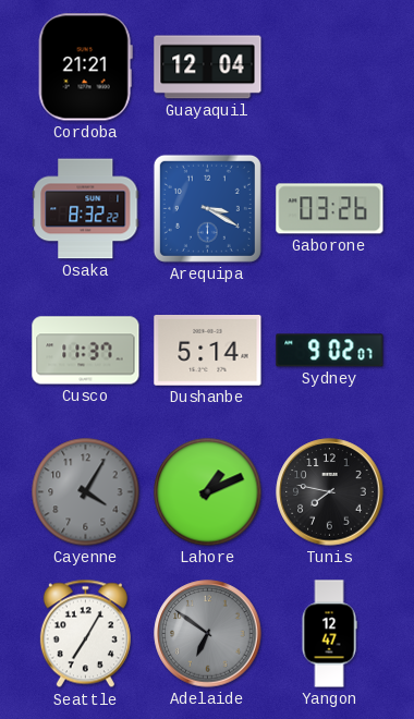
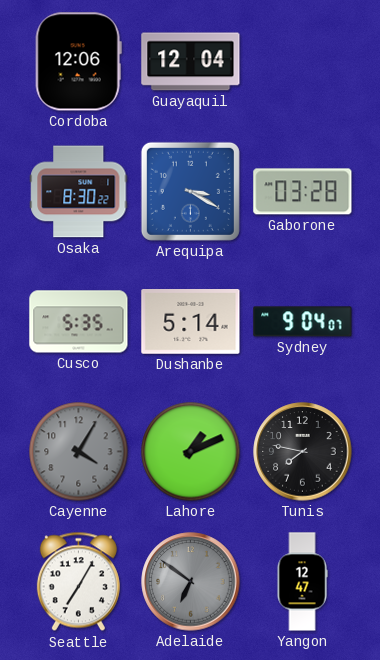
Cordoba: 21:21 -> 12:06
Osaka: 8:32 -> 8:30
Gaborone: 03:26 -> 03:28
Cusco: 11:37 -> 5:35
Sydney: 9:02 -> 9:04
